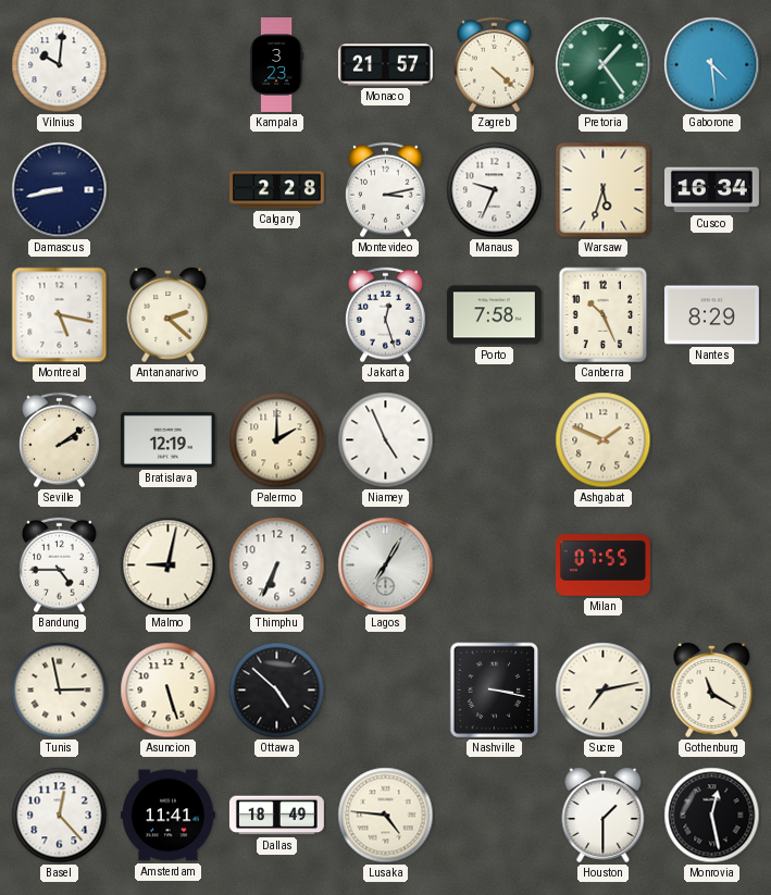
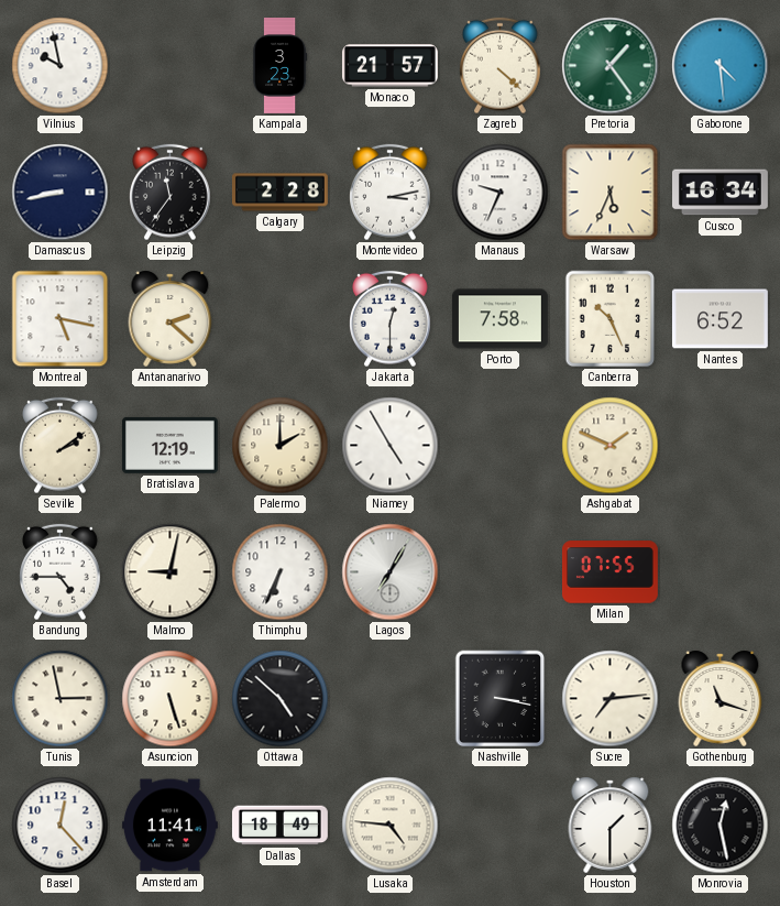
Vilnius: 10:01 -> 9:58
Leipzig: none -> 11:36
Warsaw: 5:33 -> 5:34
Jakarta: 12:27 -> 12:30
Nantes: 8:29 -> 6:52
Niamey: 4:56 -> 4:55
Sucre: 7:13 -> 7:14
Gothenburg: 11:20 -> 11:18
